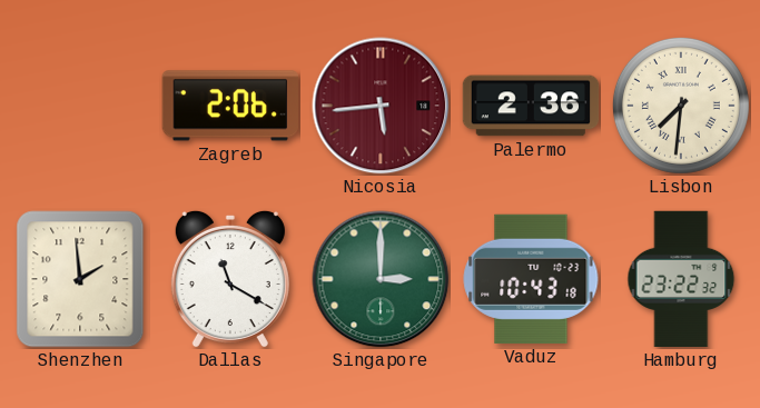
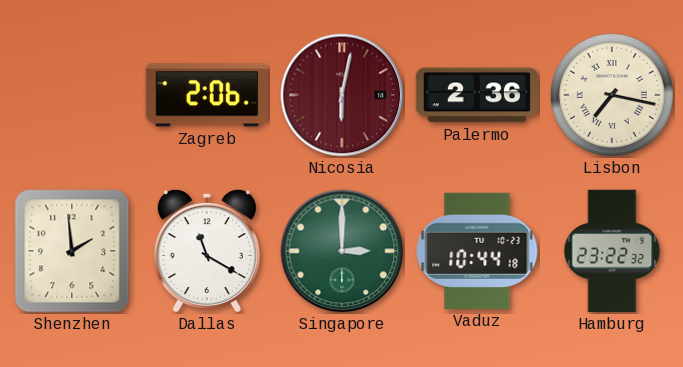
Nicosia: 5:44 -> 6:02
Lisbon: 7:31 -> 7:17
Vaduz: 10:43 -> 10:44
